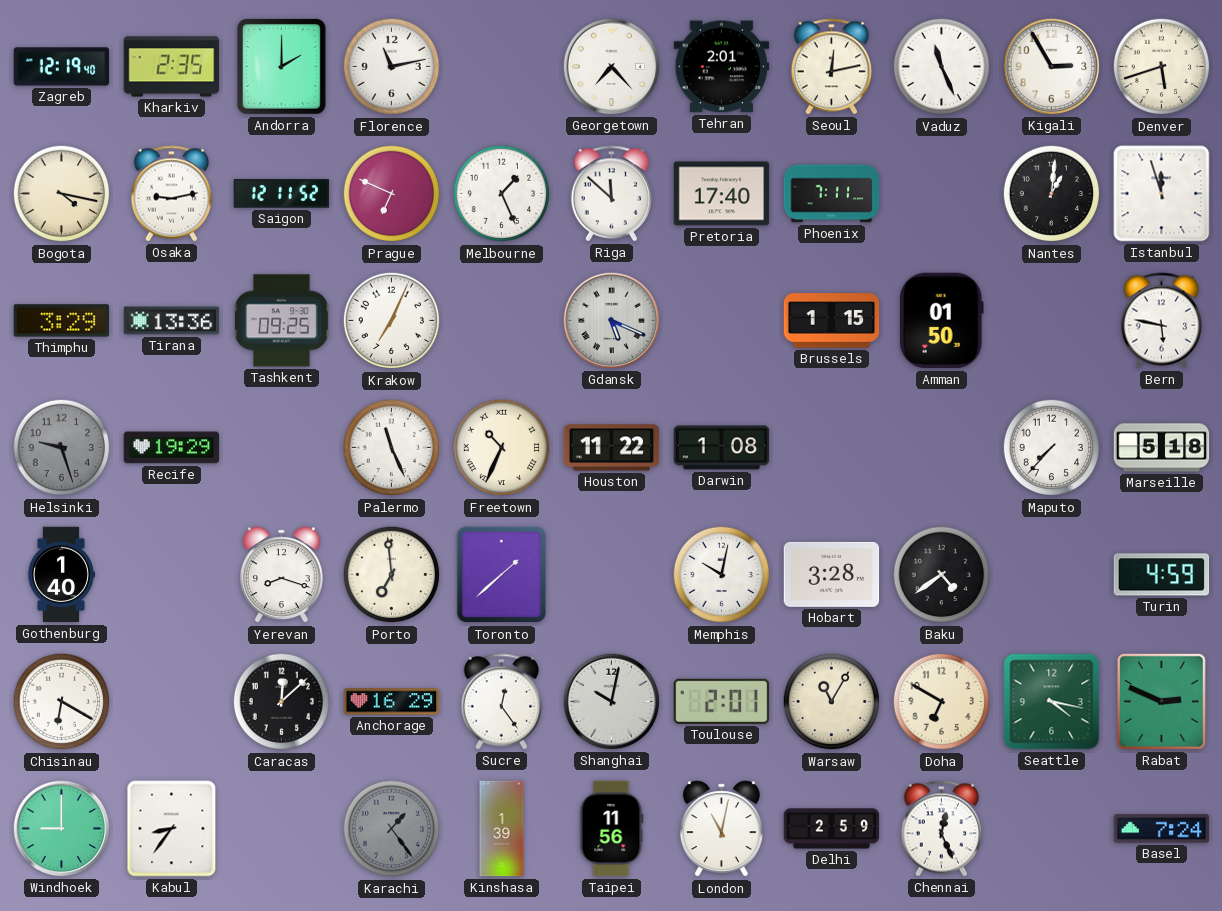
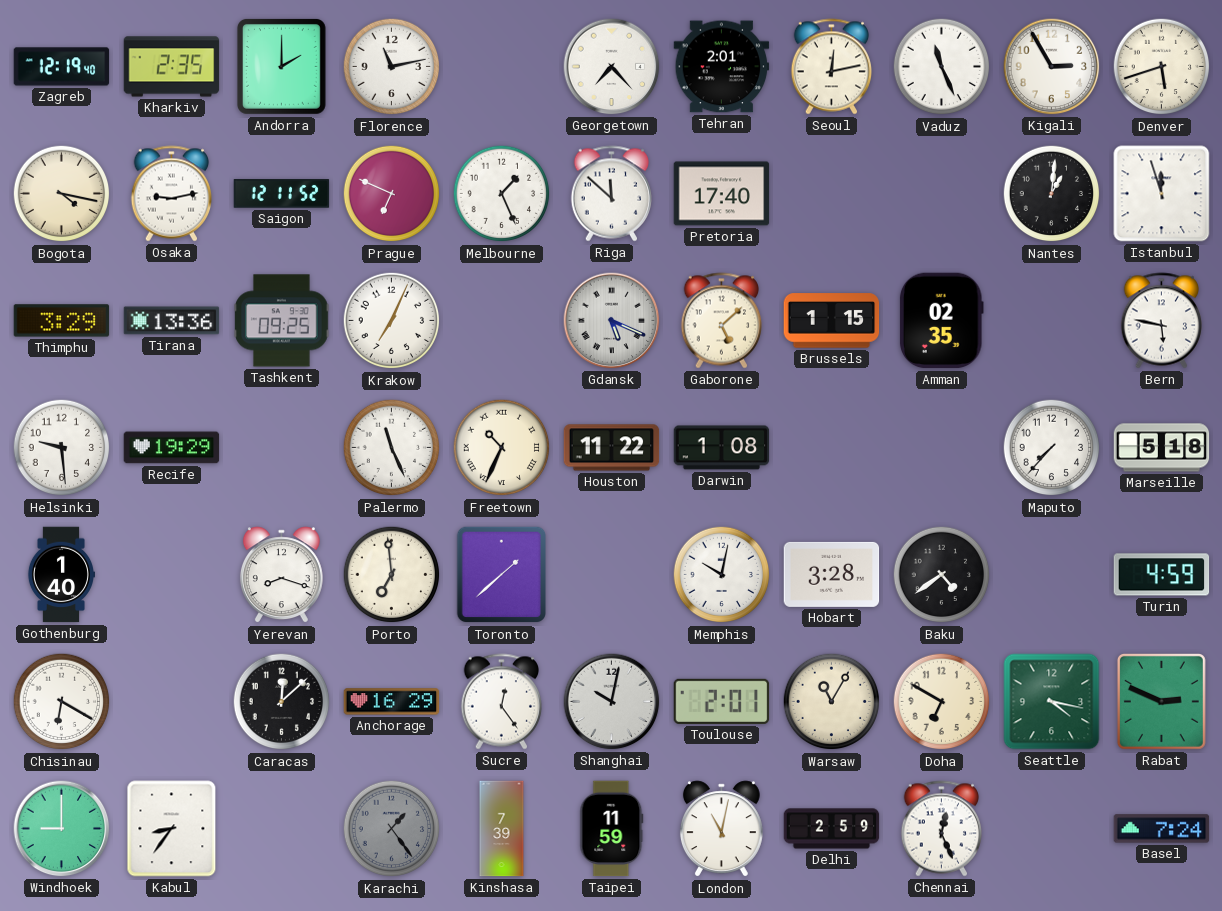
Phoenix: 7:11 -> none
Gaborone: none -> 5:08
Amman: 01:50 -> 02:35
Helsinki: 9:27 -> 9:29
Helsinki dial: grey -> white
Kinshasa: 1:39 -> 7:39
Taipei: 11:56 -> 11:59
